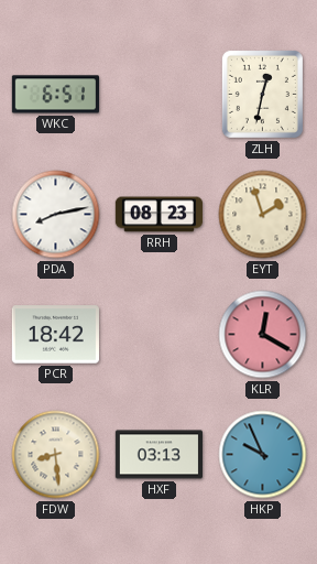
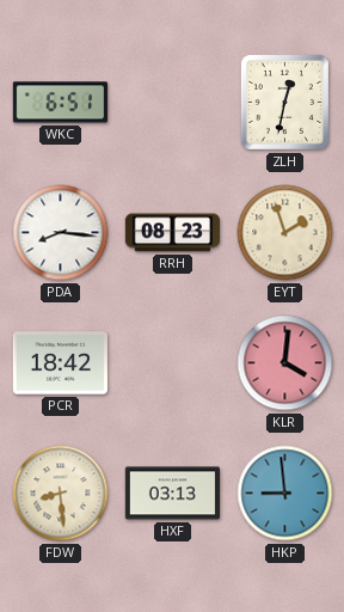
PDA: 8:13 -> 8:16
KLR: 12:20 -> 4:01
HKP: 9:56 -> 8:59
